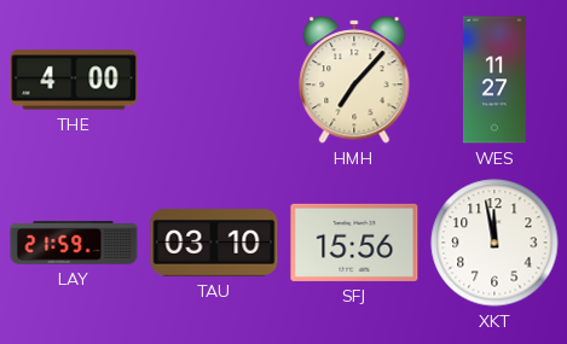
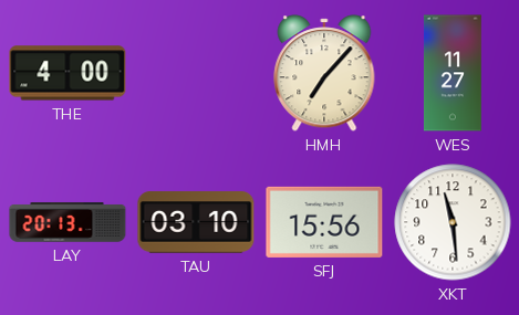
LAY: 21:59 -> 20:13
XKT: 11:58 -> 11:29
